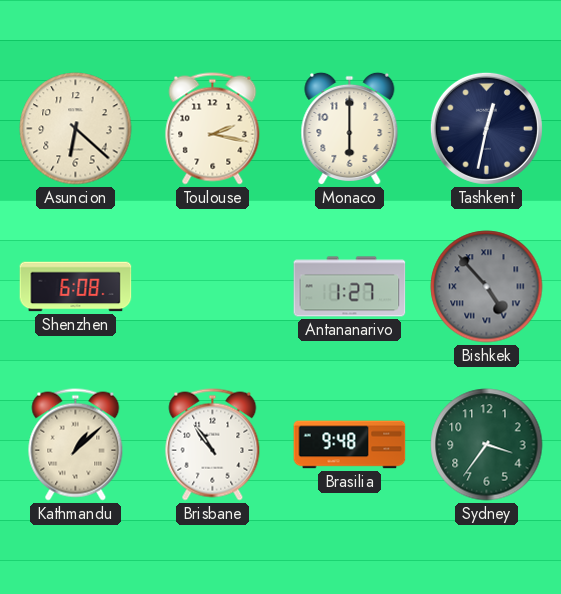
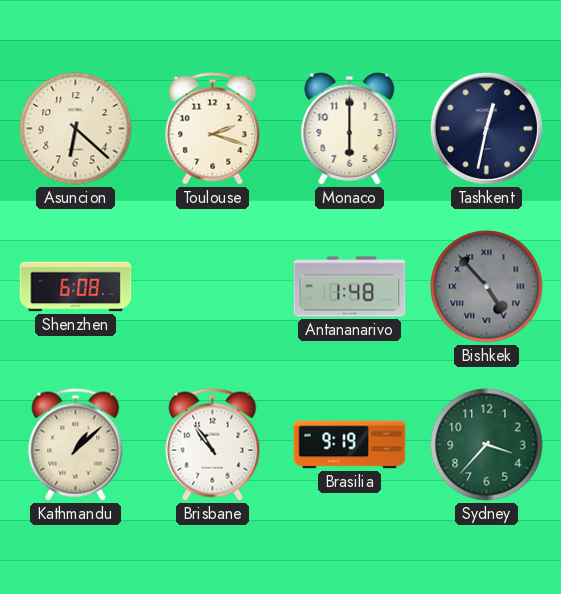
Toulouse: 2:17 -> 2:18
Antananarivo: 1:27 -> 1:48
Brasilia: 9:48 -> 9:19
Sydney: 3:36 -> 3:37
